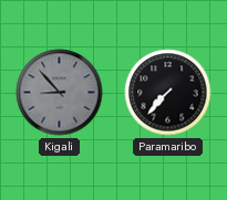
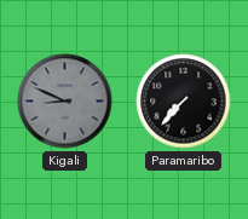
Kigali: 8:53 -> 8:49
